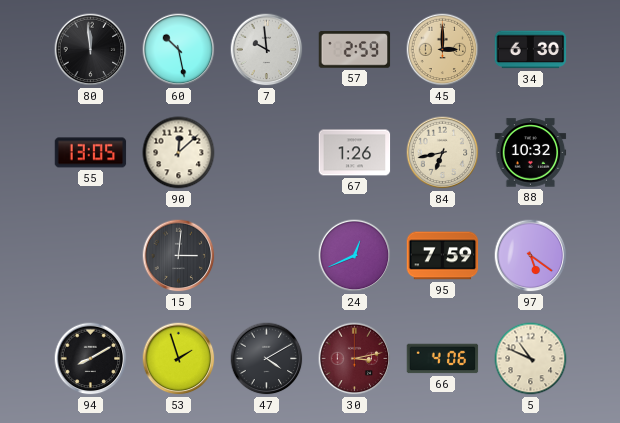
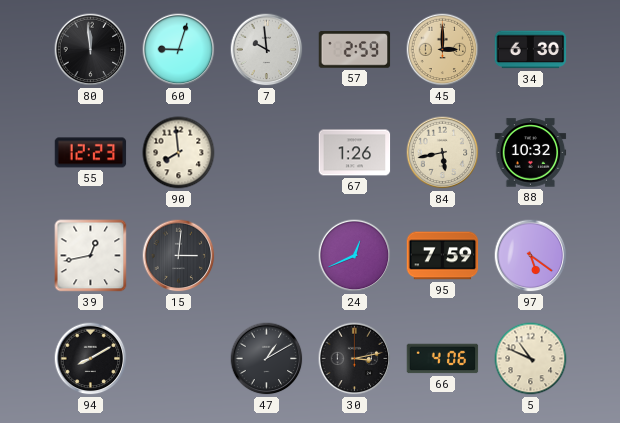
60: 10:28 -> 9:03
55: 13:05 -> 12:23
90: 12:08 -> 7:59
84: 6:43 -> 5:43
39: none -> 12:43
53: 1:57 -> none
47: 4:10 -> 1:10
30 dial: burgundy -> black
